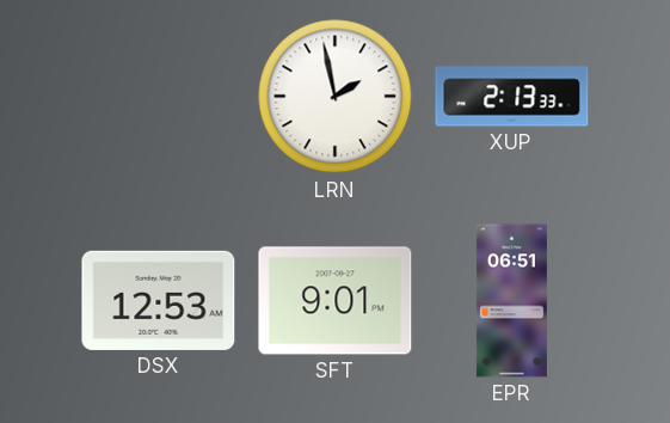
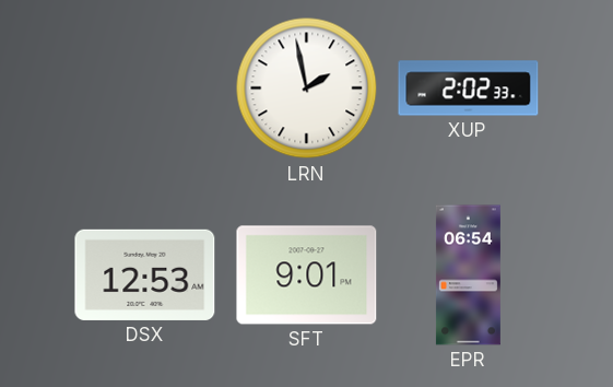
XUP: 2:13 -> 2:02
EPR: 06:51 -> 06:54
